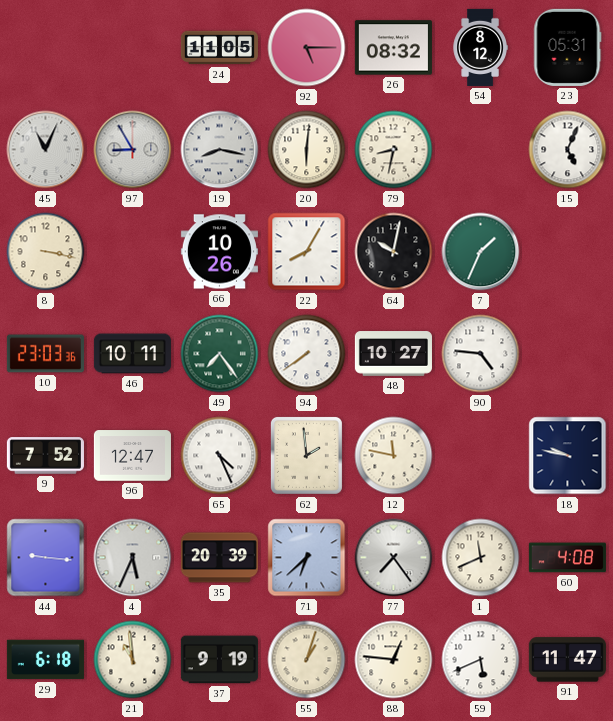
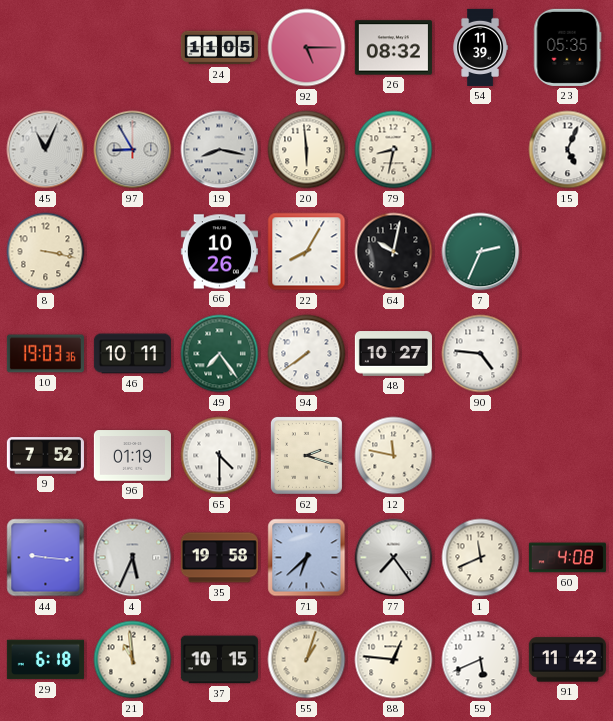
54: 8:12 -> 11:39
23: 05:31 -> 05:35
20: 6:01 -> 5:59
7: 1:34 -> 2:34
10: 23:03 -> 19:03
96: 12:47 -> 01:19
65: 4:26 -> 4:30
62: 1:59 -> 2:18
18: 9:47 -> none
35: 20:39 -> 19:58
37: 9:19 -> 10:15
91: 11:47 -> 11:42
